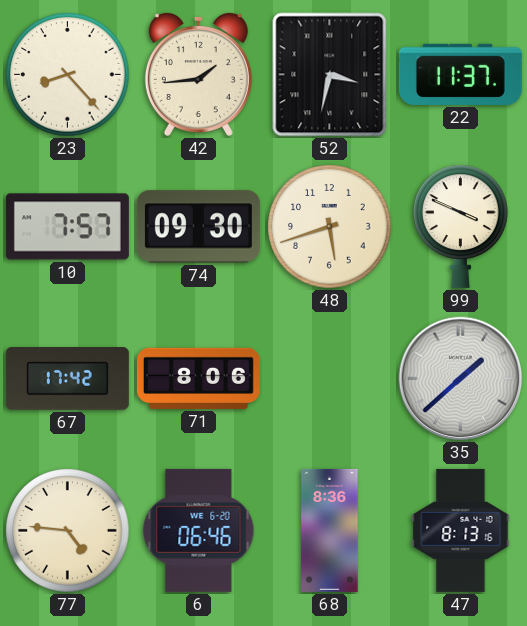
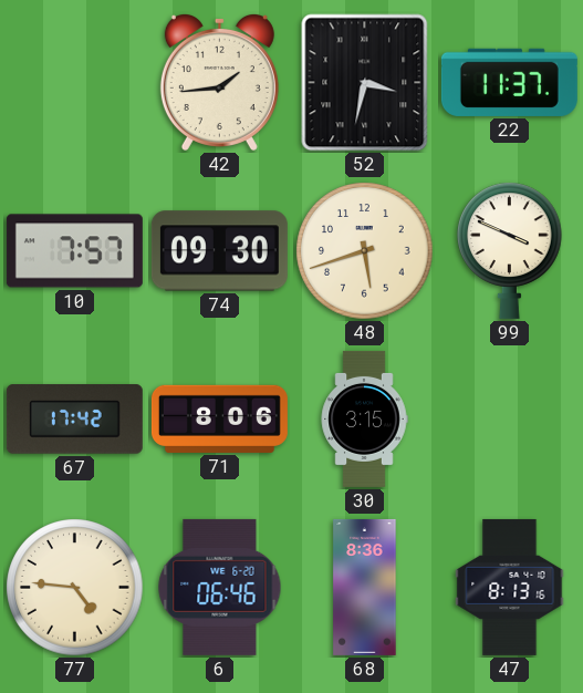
23: 8:23 -> none
30: none -> 3:15
35: 1:38 -> none
